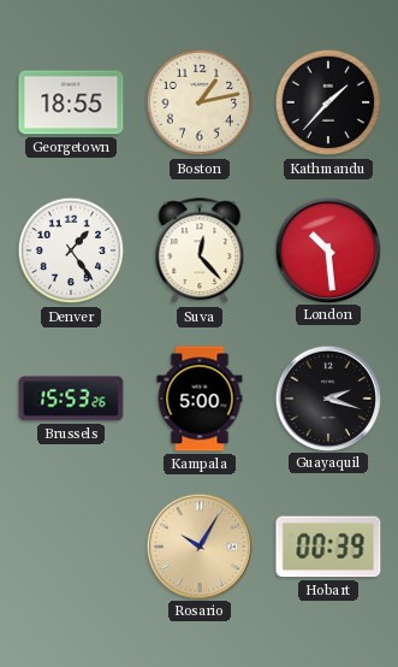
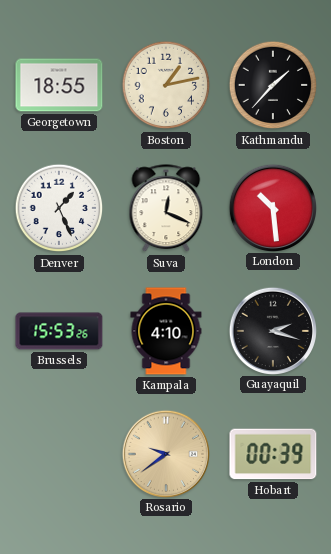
Denver: 1:24 -> 1:26
Suva: 12:23 -> 12:19
Kampala: 5:00 -> 4:10
Rosario: 10:05 -> 9:39
